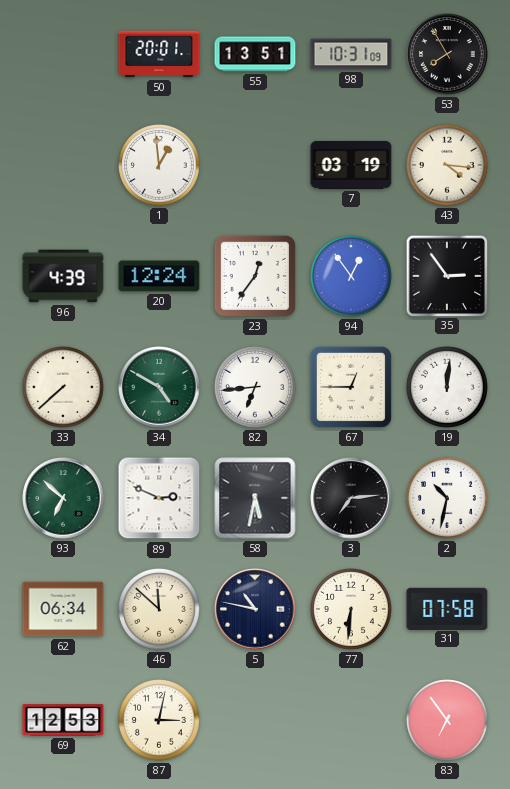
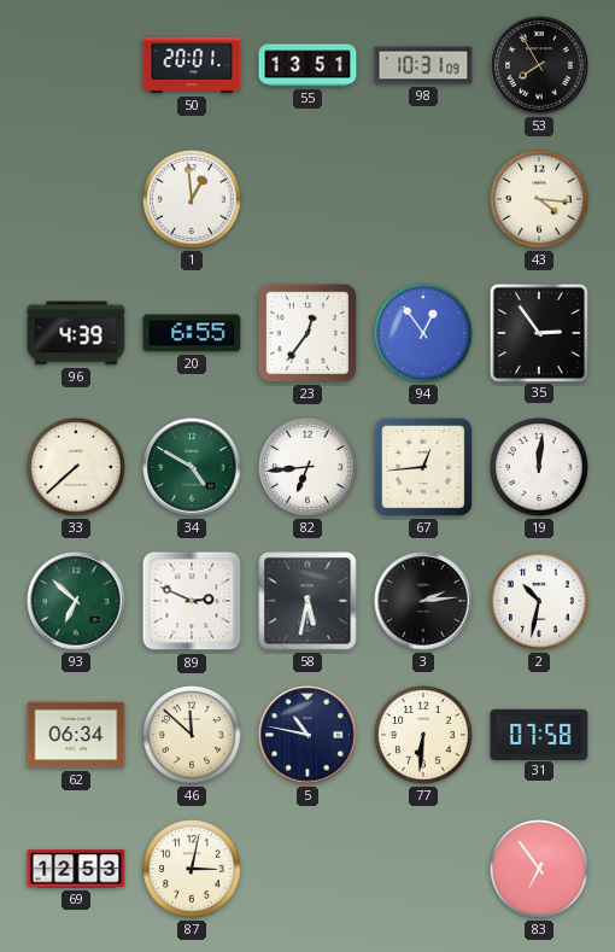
7: 03:19 -> none
20: 12:24 -> 6:55
67: 12:45 -> 12:44
3: 7:14 -> 2:14
